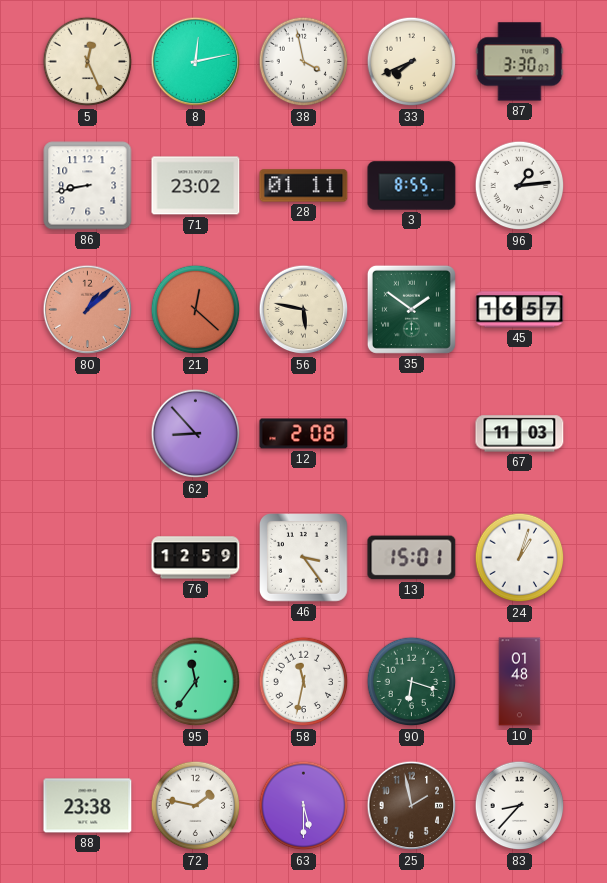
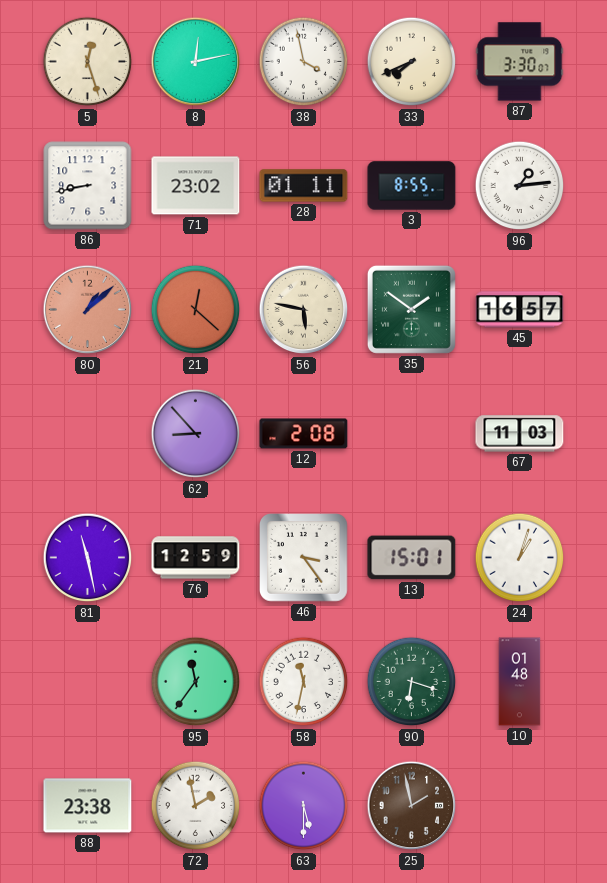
5: 12:26 -> 12:27
81: none -> 11:28
72: 1:47 -> 1:58
83: 8:37 -> none
